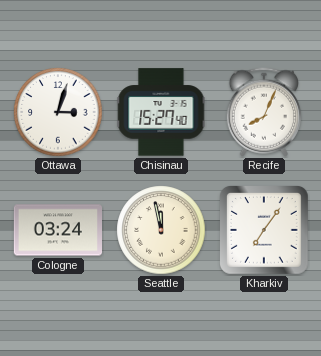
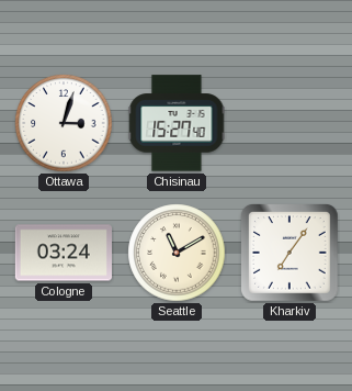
Recife: 8:04 -> none
Seattle: 11:58 -> 11:10
